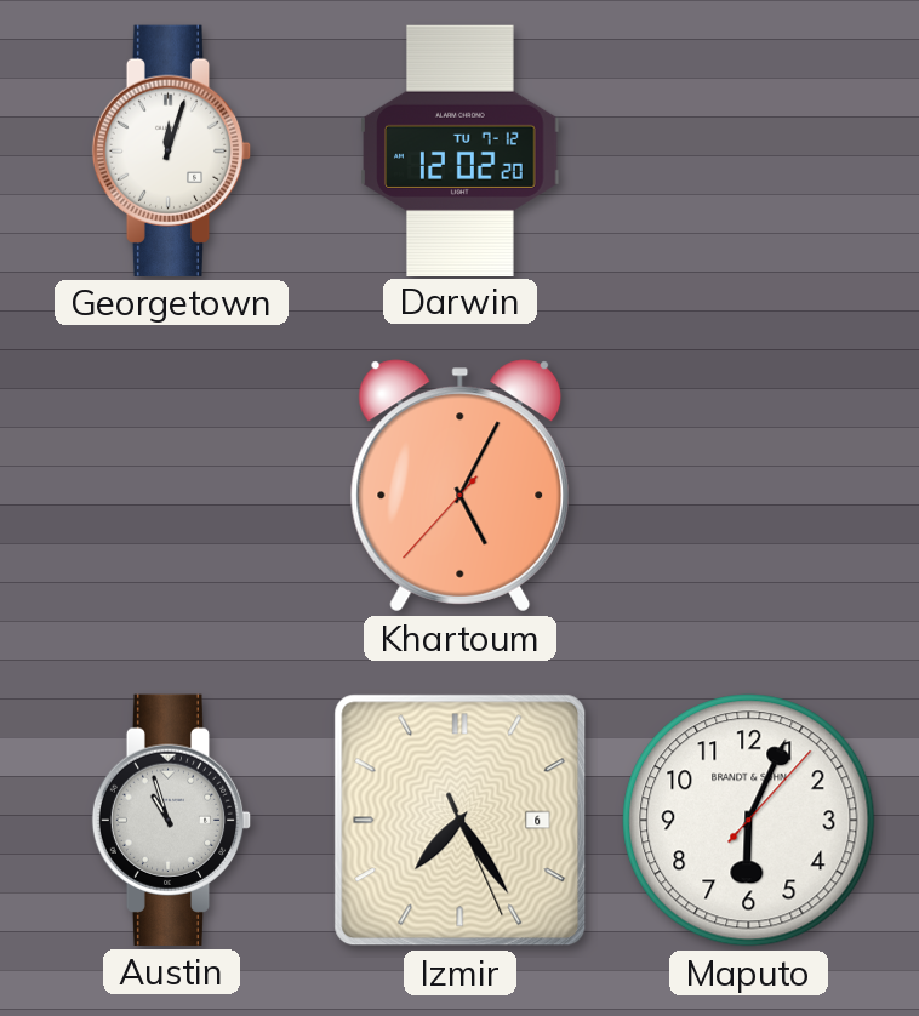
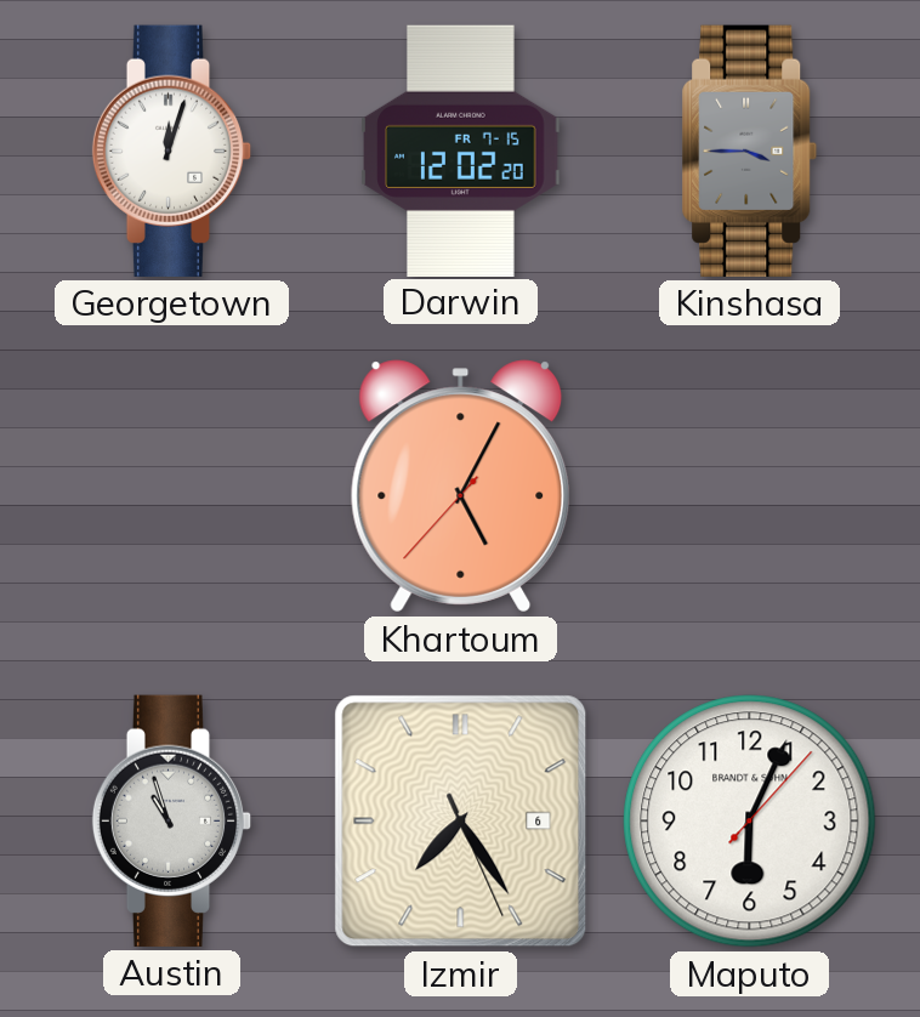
Darwin date: TU 7-12 -> FR 7-15
Kinshasa: none -> 3:45
